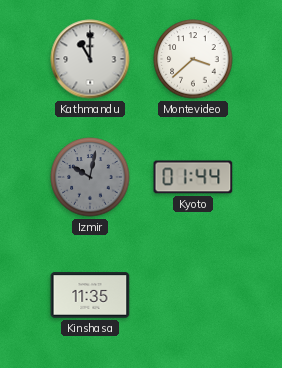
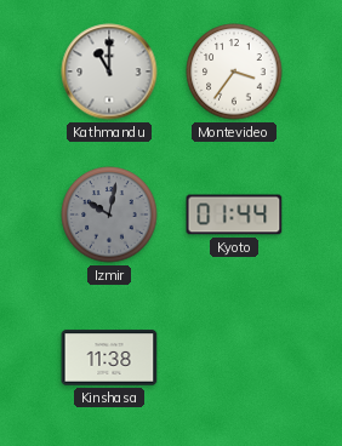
Montevideo: 3:38 -> 3:36
Kinshasa: 11:35 -> 11:38
